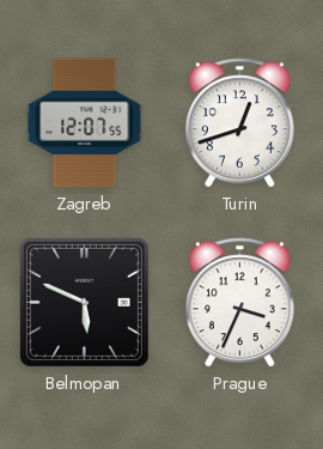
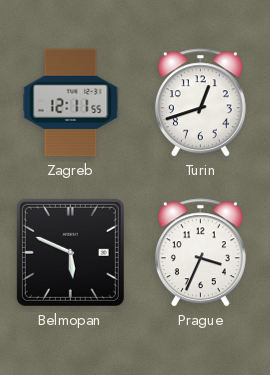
Zagreb: 12:07 -> 12:11
